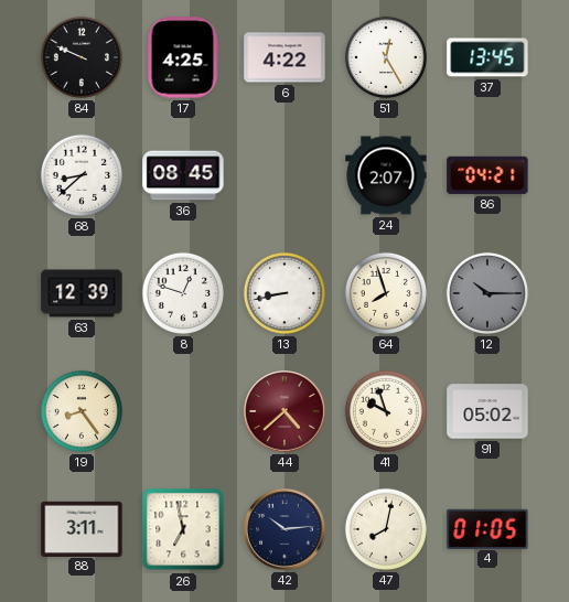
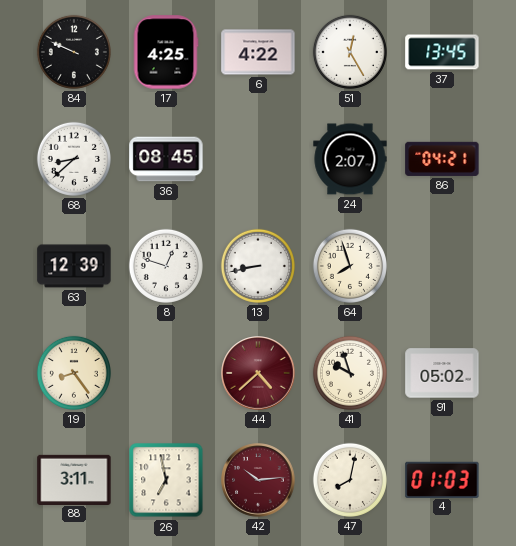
12: 10:15 -> none
42 dial: navy -> burgundy
4: 01:05 -> 01:03
